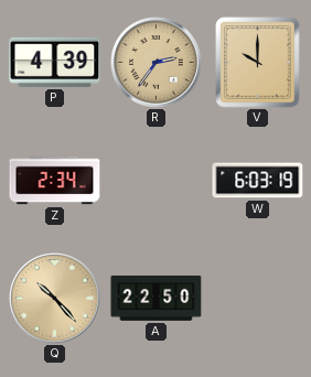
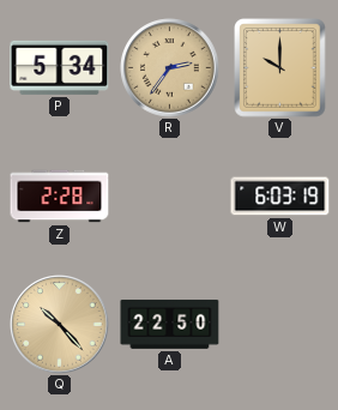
P: 4:39 -> 5:34
Z: 2:34 -> 2:28
